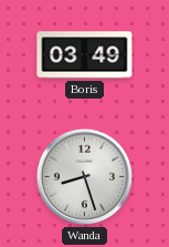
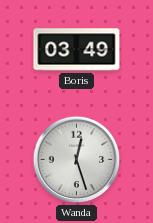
Wanda: 8:27 -> 12:27
